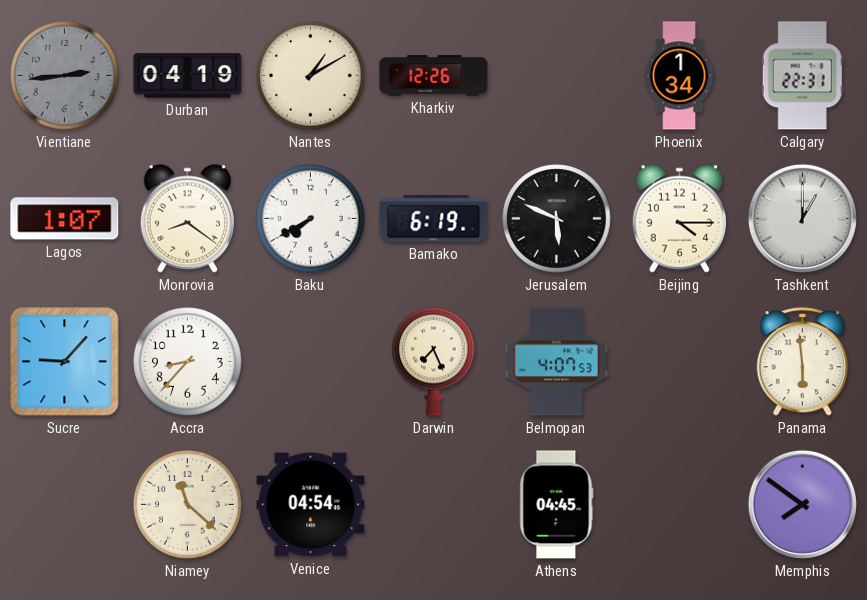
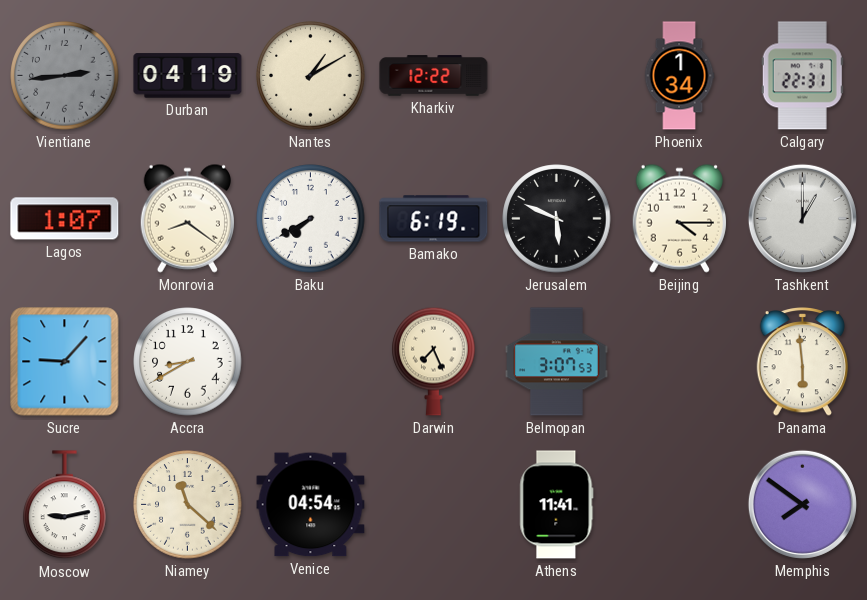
Kharkiv: 12:26 -> 12:22
Accra: 8:37 -> 8:40
Belmopan: 4:07 -> 3:07
Moscow: none -> 9:13
Athens: 04:45 -> 11:41
